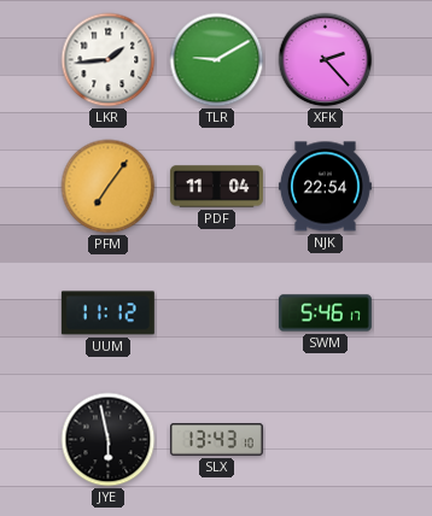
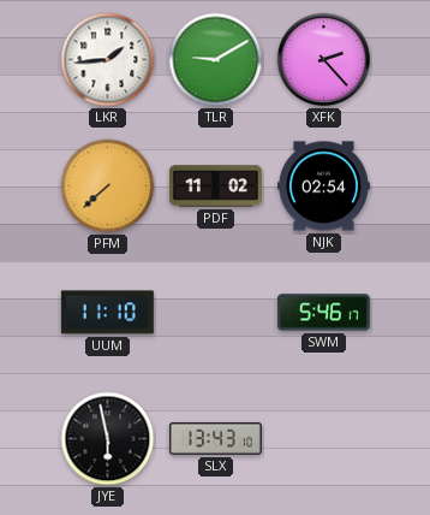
PFM: 7:06 -> 7:38
PDF: 11:04 -> 11:02
NJK: 22:54 -> 02:54
UUM: 11:12 -> 11:10
